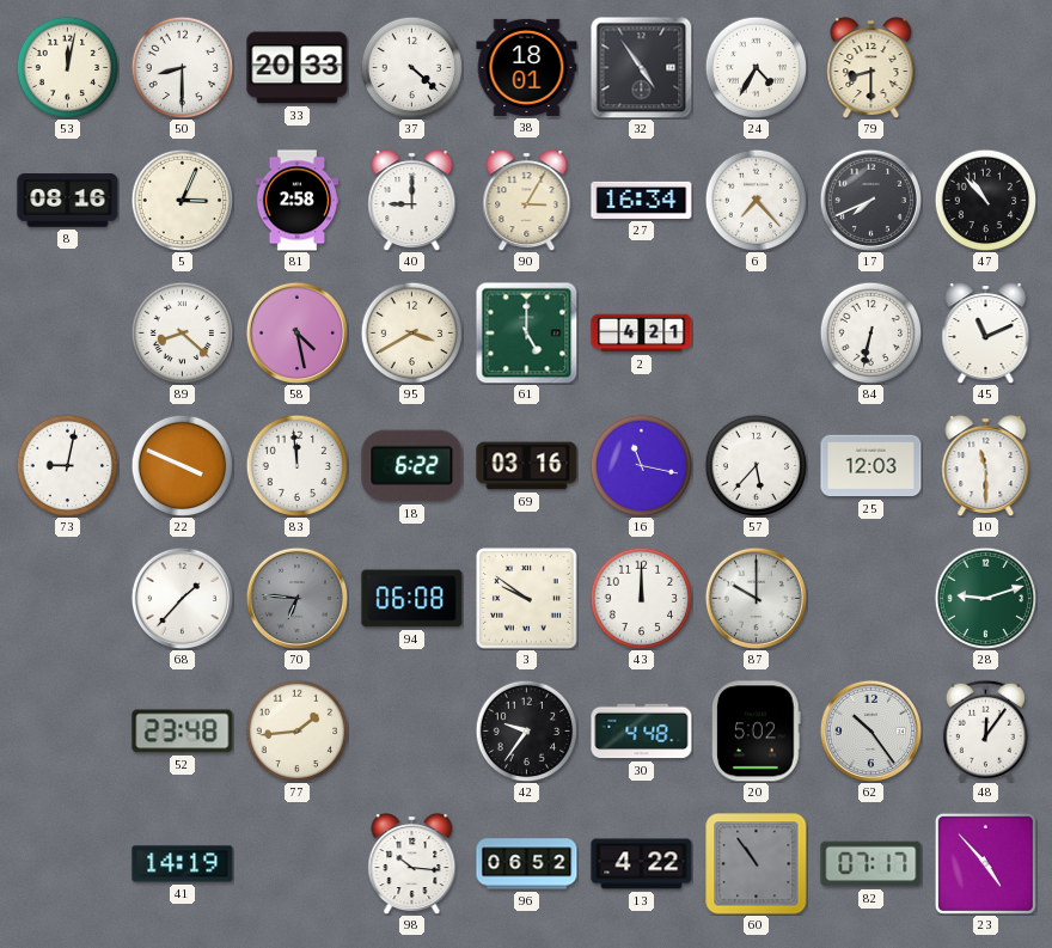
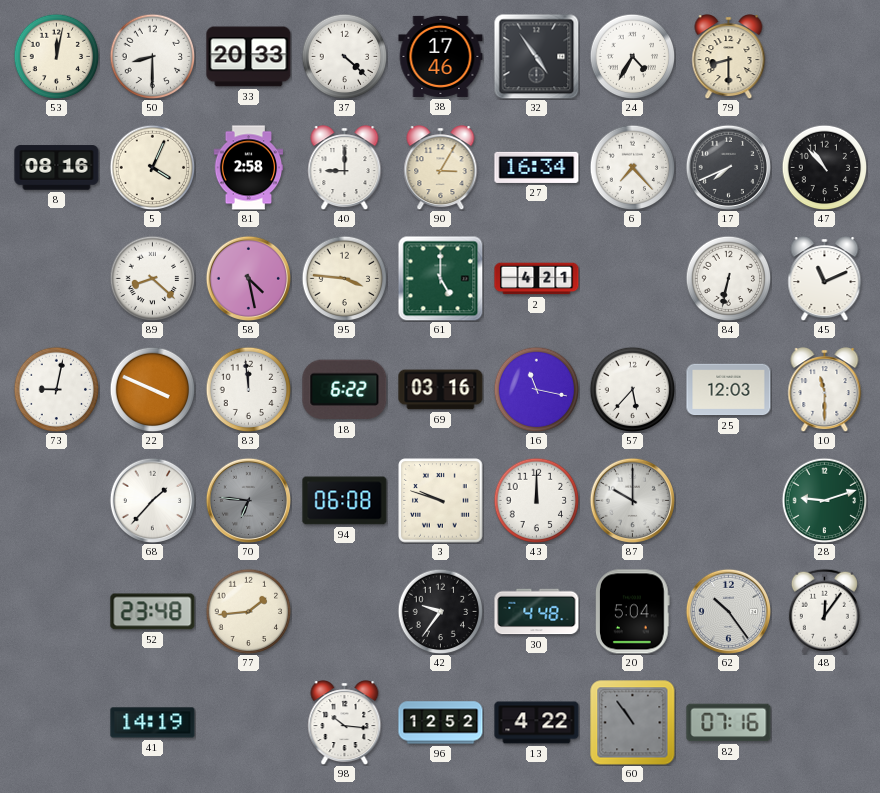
38: 18:01 -> 17:46
5: 3:04 -> 4:04
95: 3:40 -> 3:46
3: 9:51 -> 9:48
20: 5:02 -> 5:04
96: 06:52 -> 12:52
82: 07:17 -> 07:16
23: 4:53 -> none
